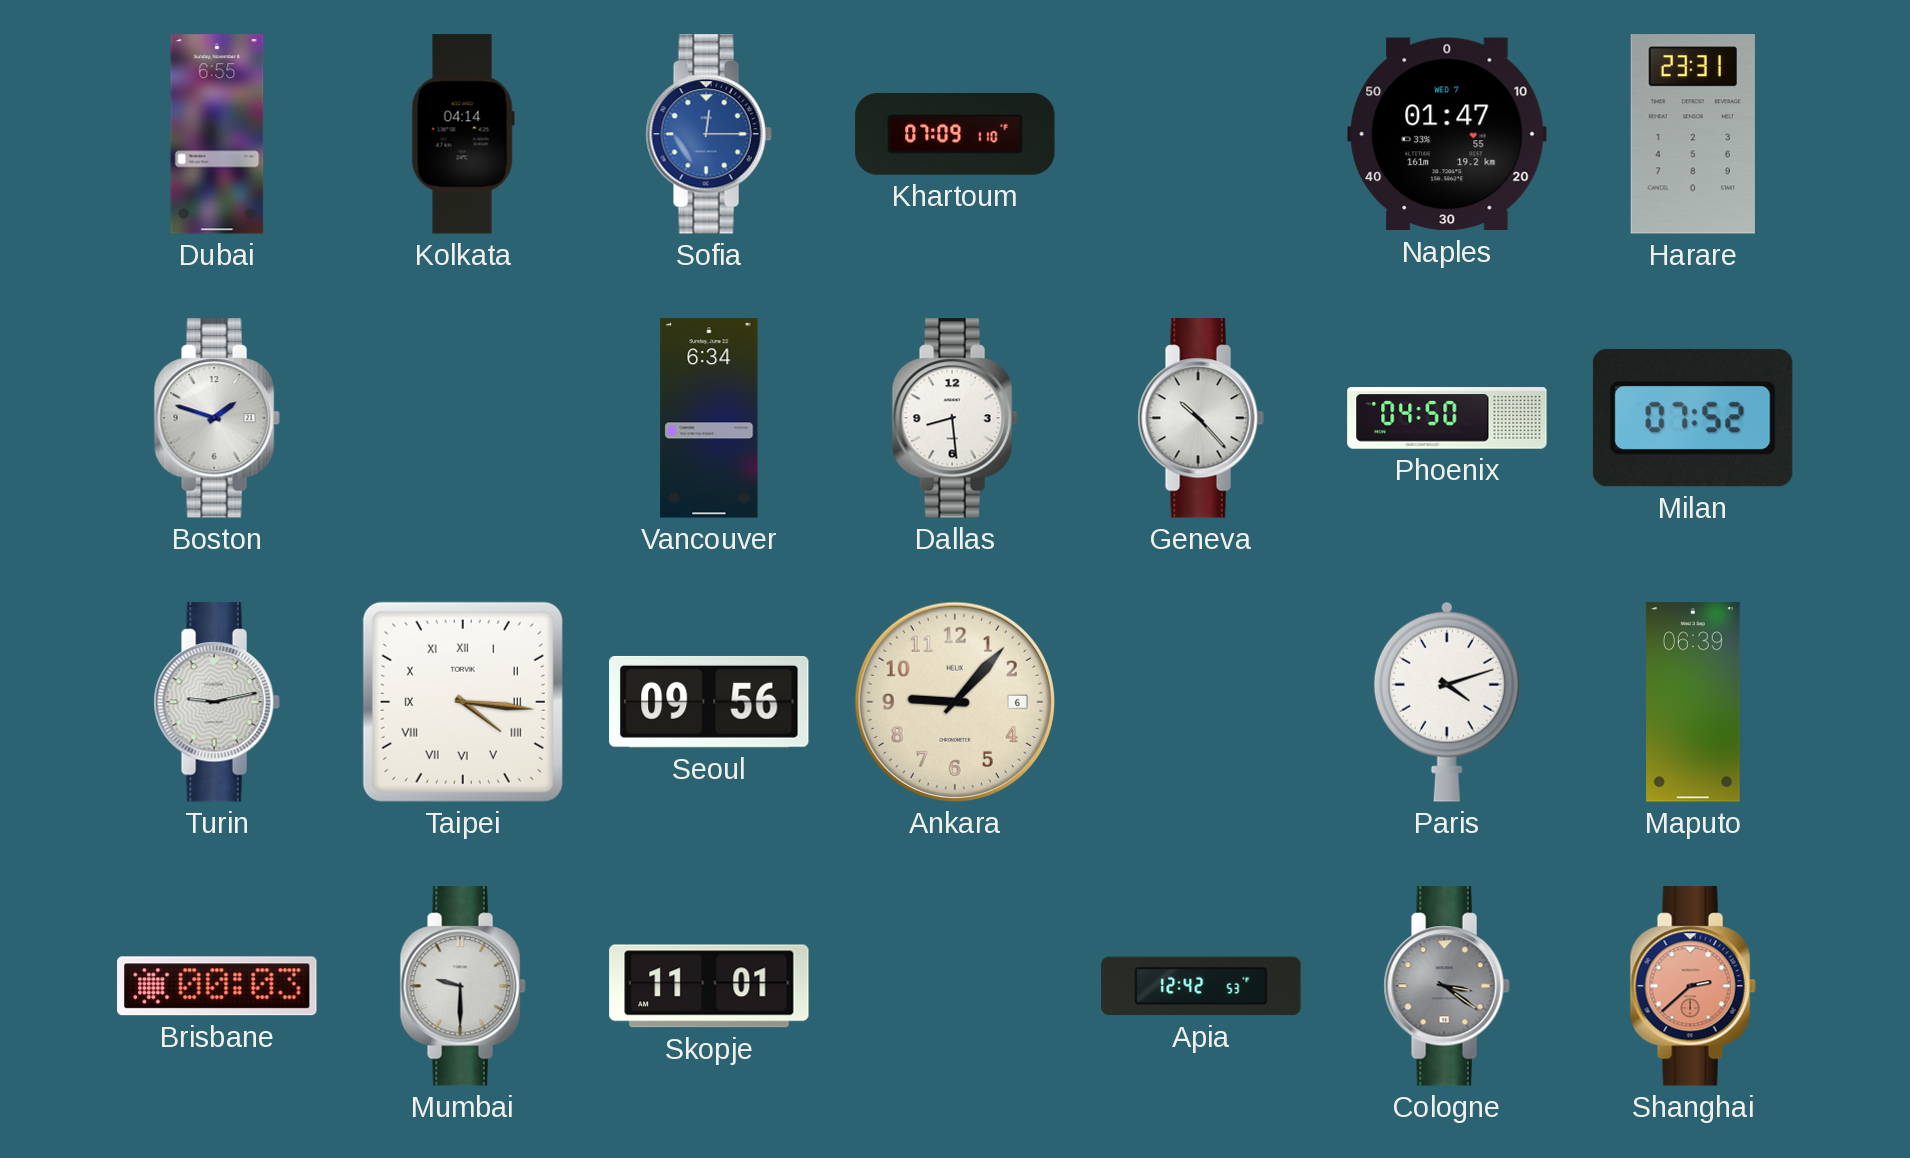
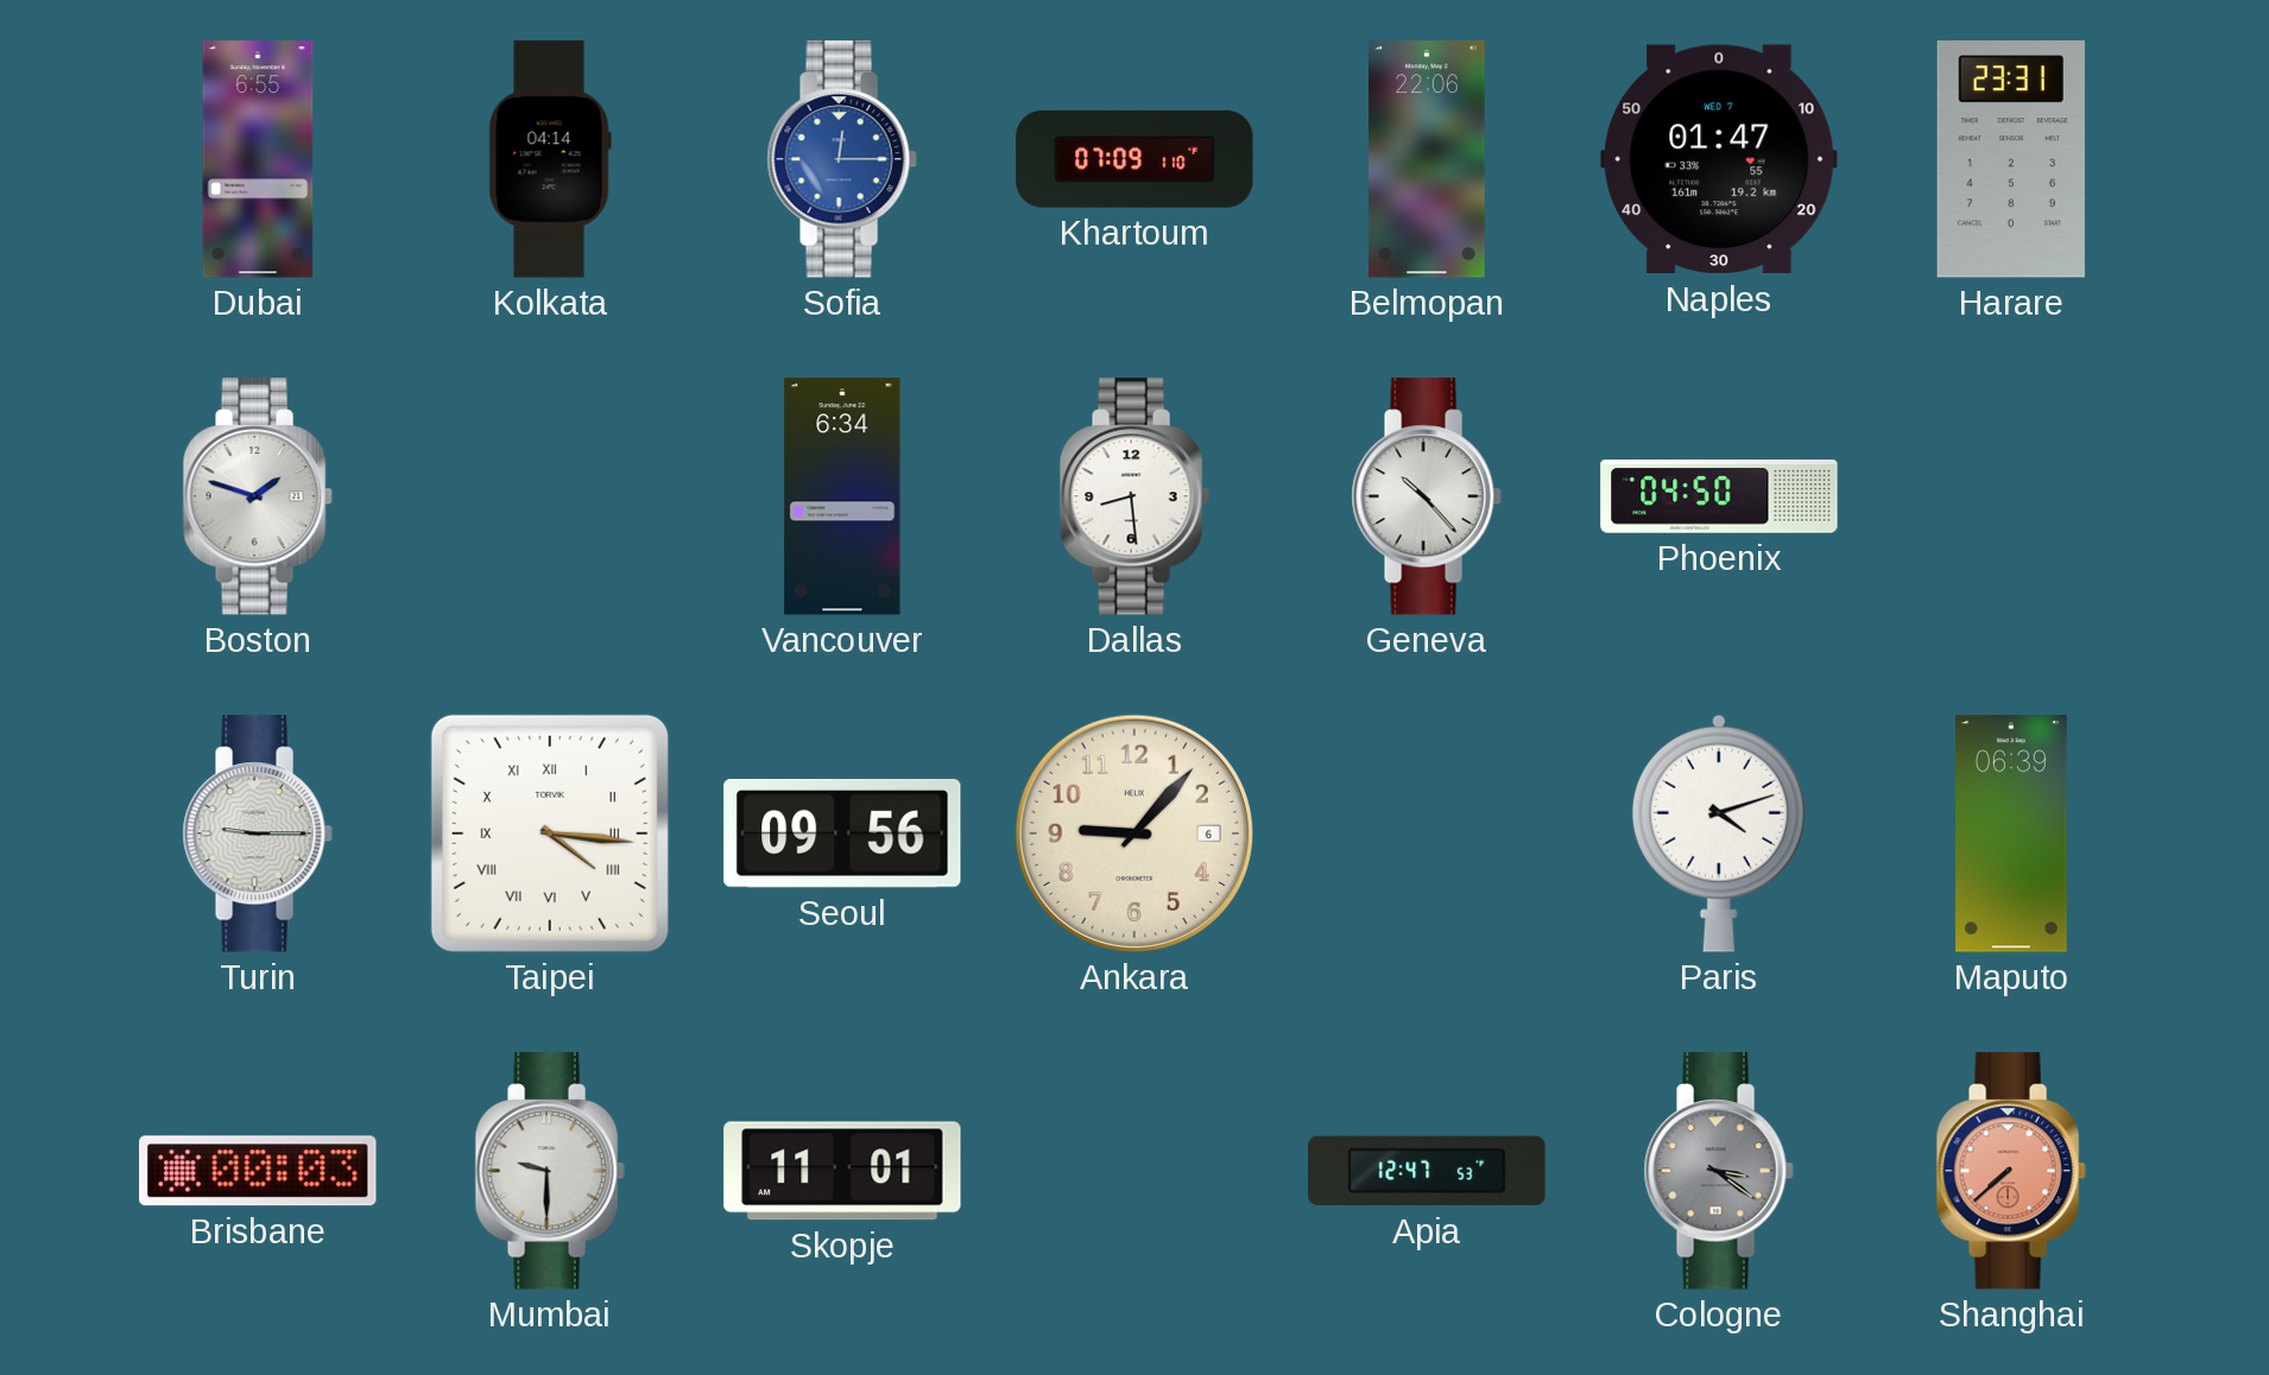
Belmopan: none -> 22:06
Milan: 07:52 -> none
Turin: 9:13 -> 9:15
Apia: 12:42 -> 12:47
Shanghai: 2:38 -> 7:38
